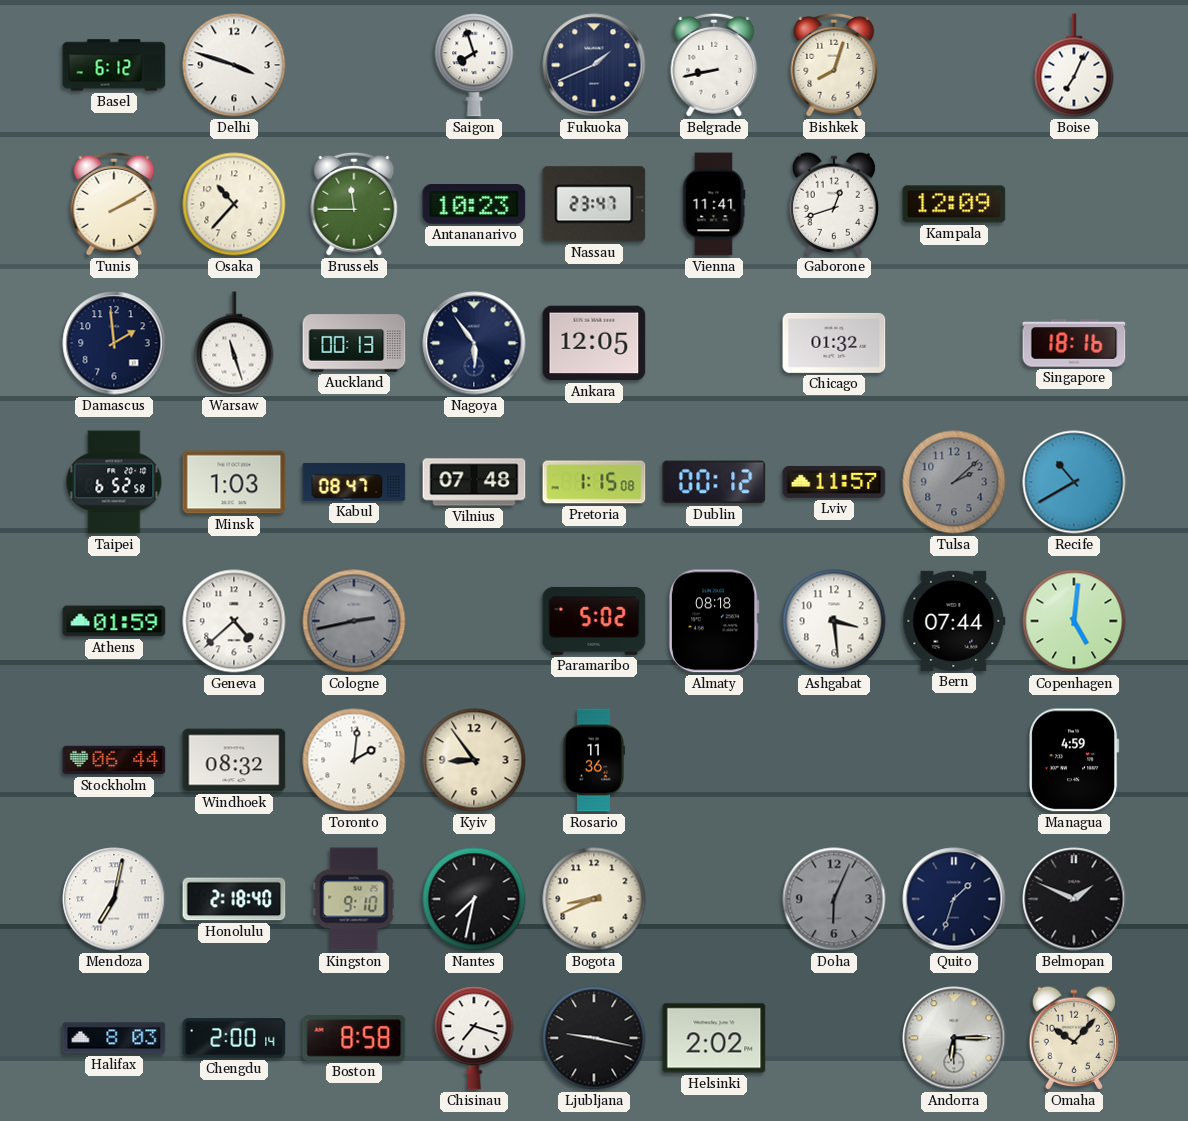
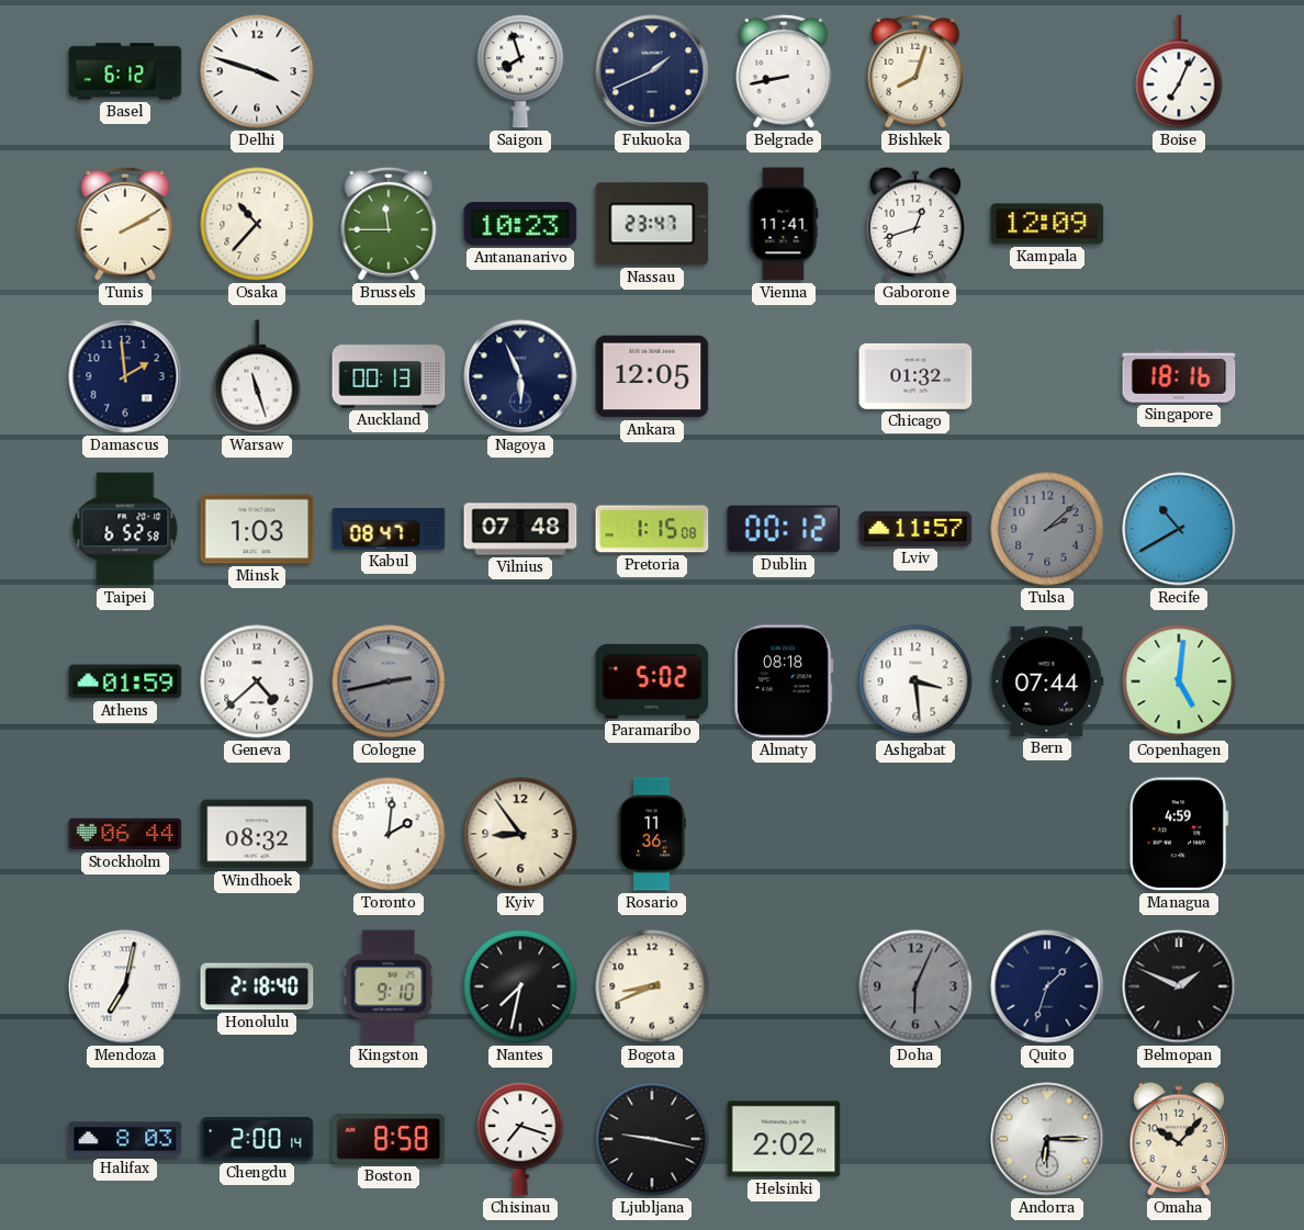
Nagoya: 5:54 -> 5:56
